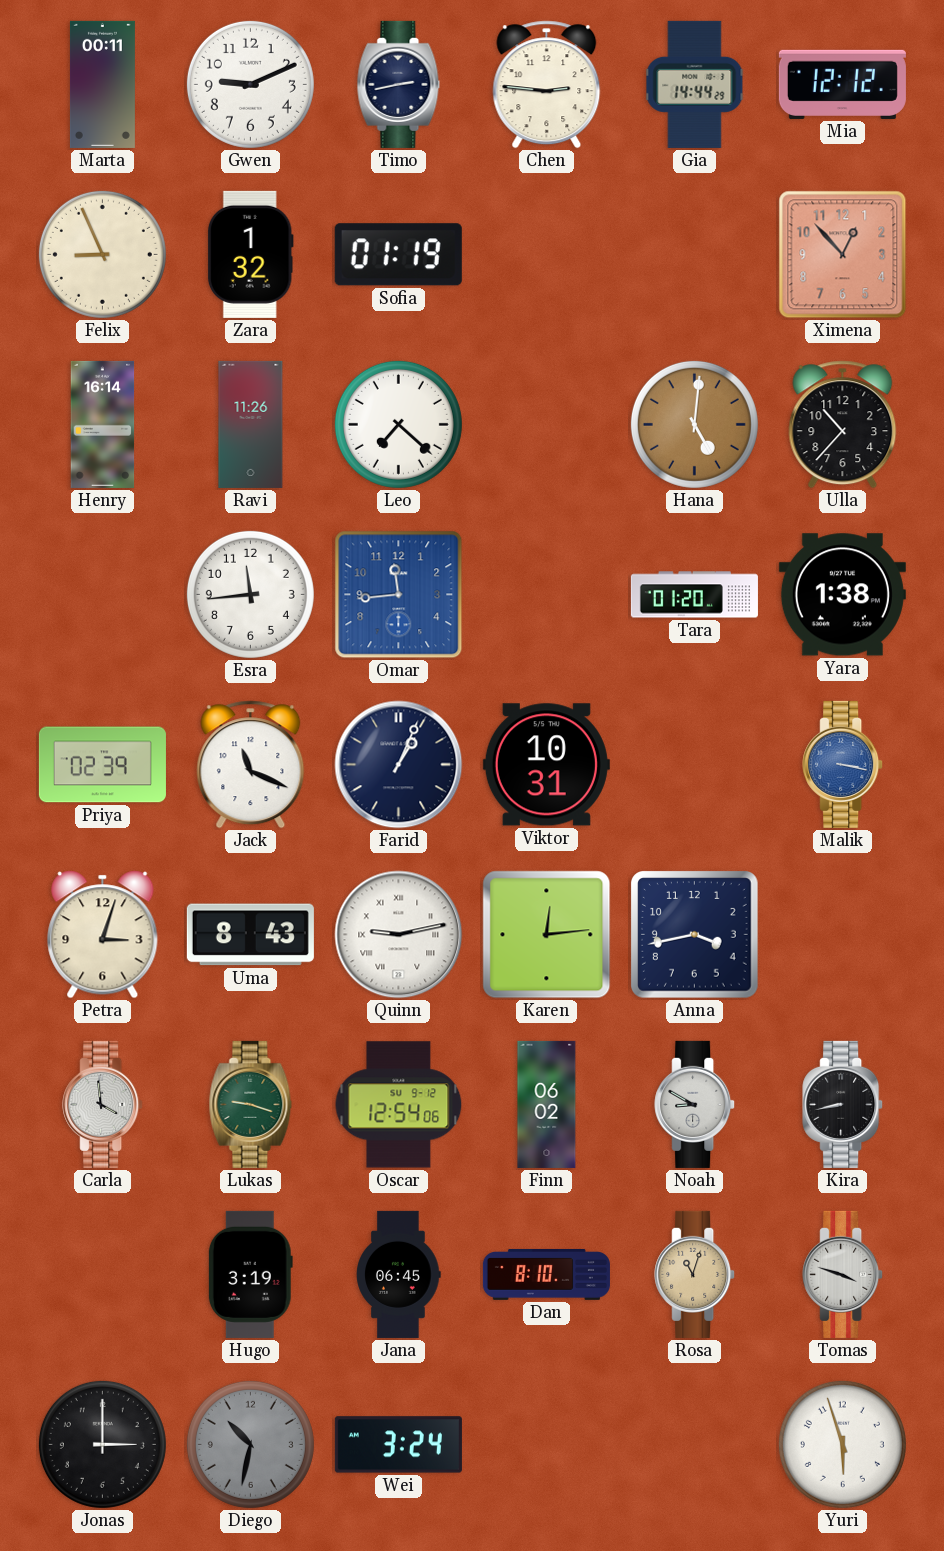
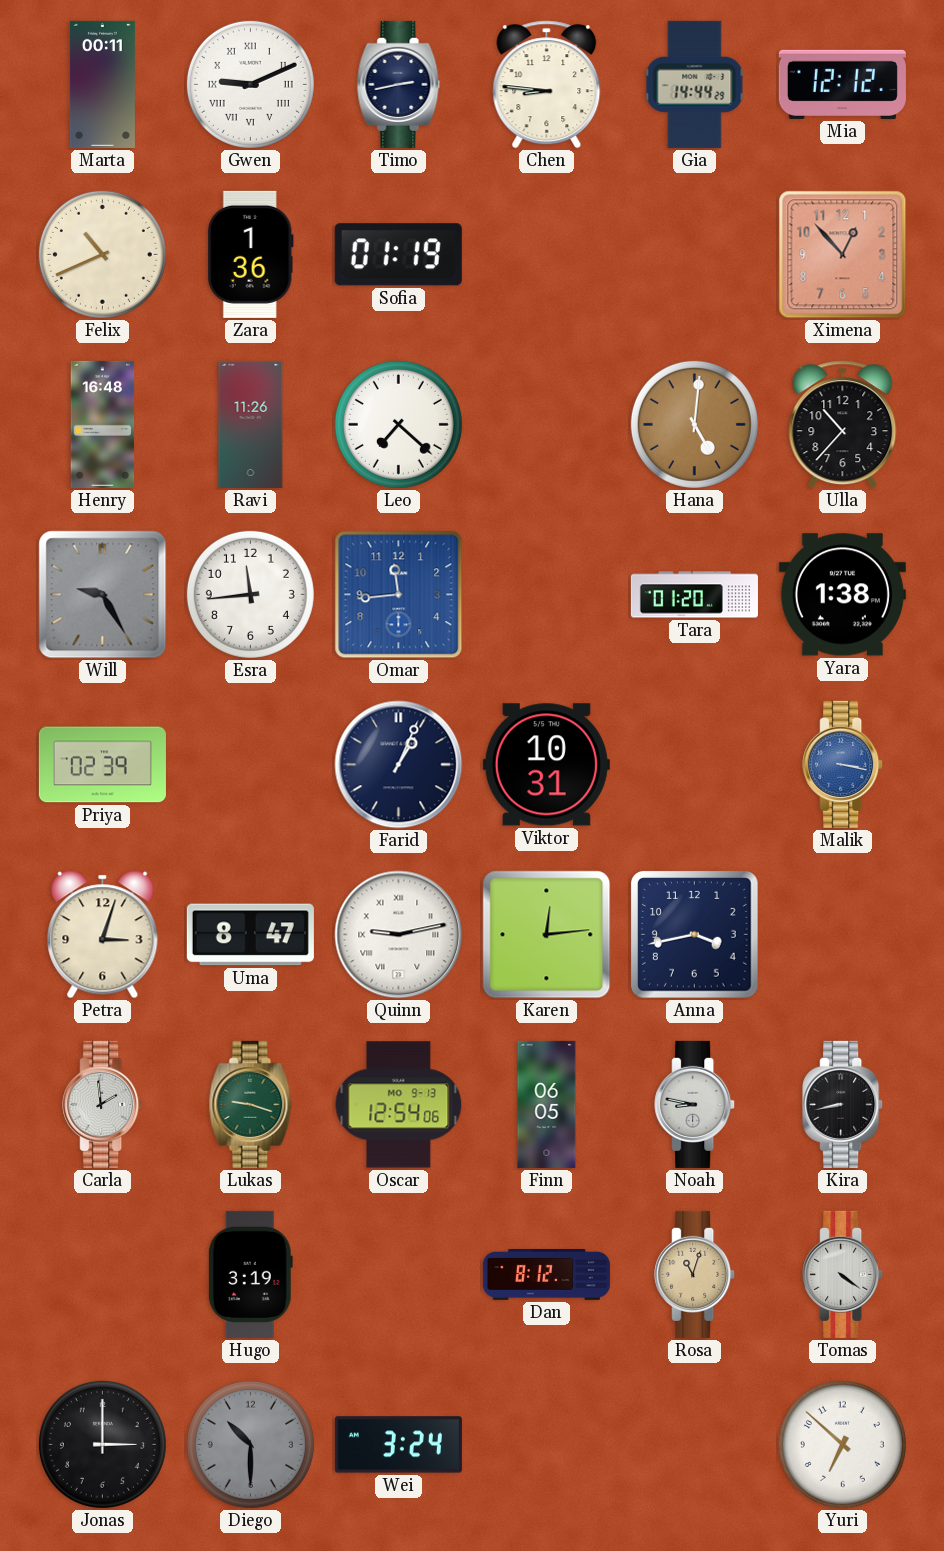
Gwen numerals: Arabic -> Roman
Chen: 2:46 -> 8:46
Felix: 8:56 -> 10:41
Zara: 1:32 -> 1:36
Henry: 16:14 -> 16:48
Will: none -> 9:25
Jack: 11:19 -> none
Uma: 8:43 -> 8:47
Carla: 3:59 -> 1:59
Oscar date: SU 9-12 -> MO 9-13
Finn: 06:02 -> 06:05
Noah: 8:50 -> 8:47
Jana: 06:45 -> none
Dan: 8:10 -> 8:12
Tomas: 3:48 -> 4:21
Diego: 10:32 -> 10:30
Yuri: 5:57 -> 6:52
